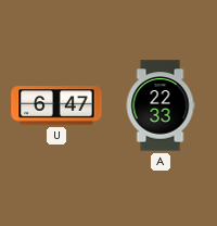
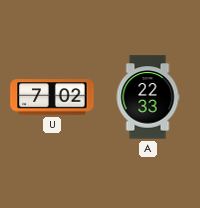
U: 6:47 -> 7:02
